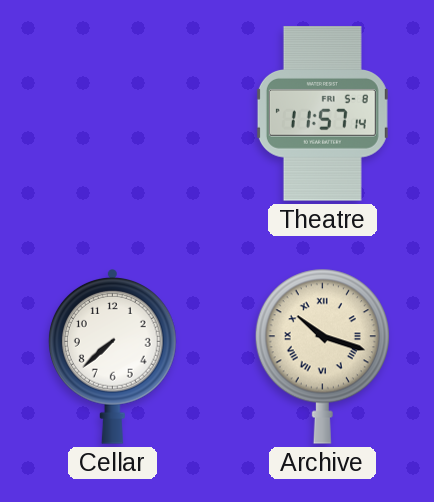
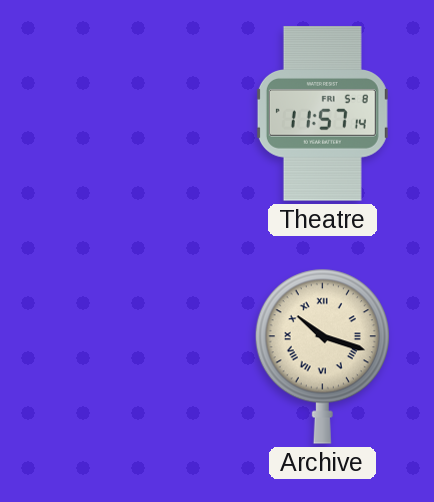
Cellar: 7:38 -> none
